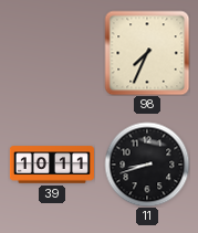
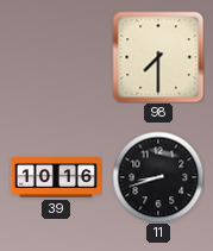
98: 7:34 -> 7:30
39: 10:11 -> 10:16
